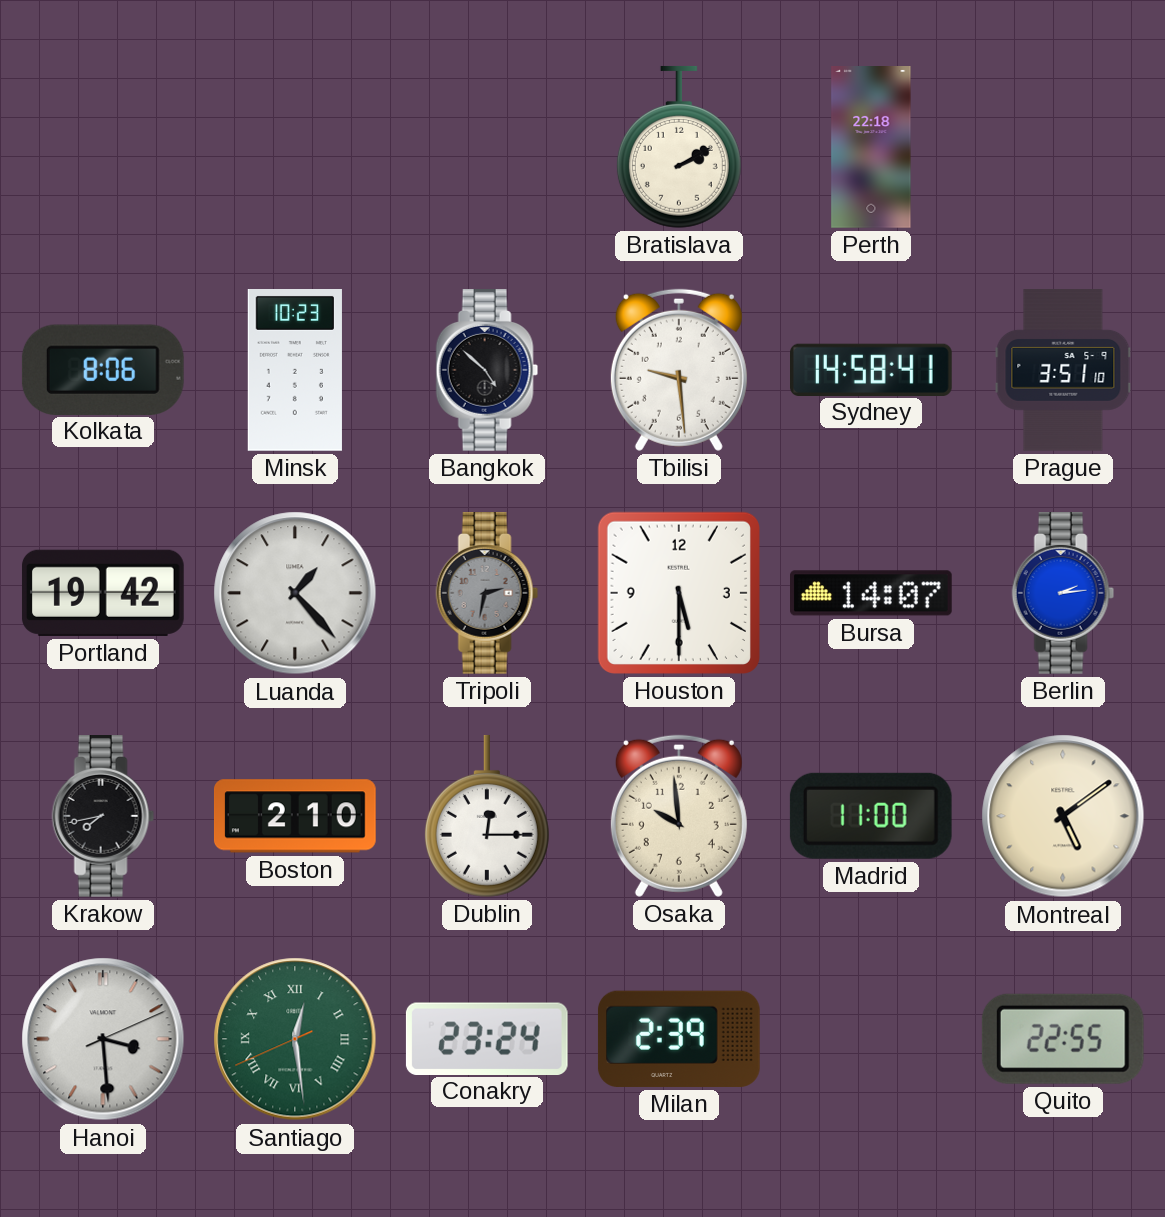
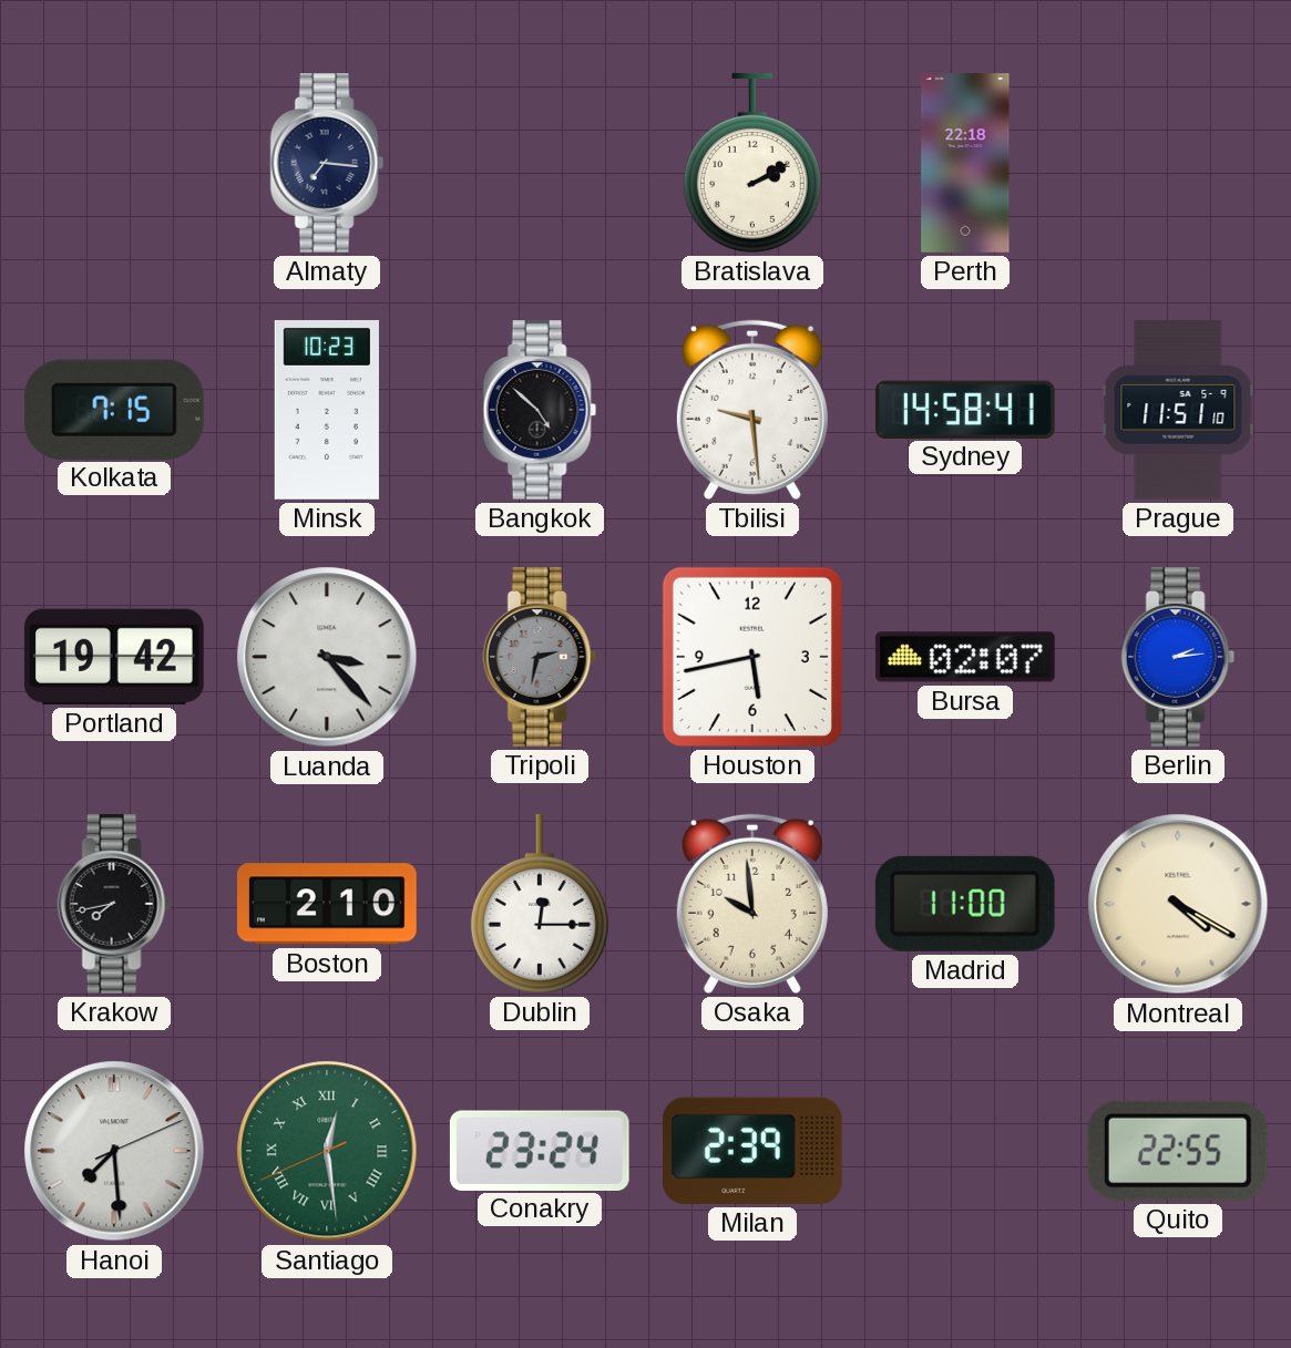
Almaty: none -> 7:16
Kolkata: 8:06 -> 7:15
Prague: 3:51 -> 11:51
Luanda: 1:23 -> 3:23
Houston: 5:30 -> 5:43
Bursa: 14:07 -> 02:07
Montreal: 5:09 -> 4:20
Hanoi: 3:29 -> 7:29
